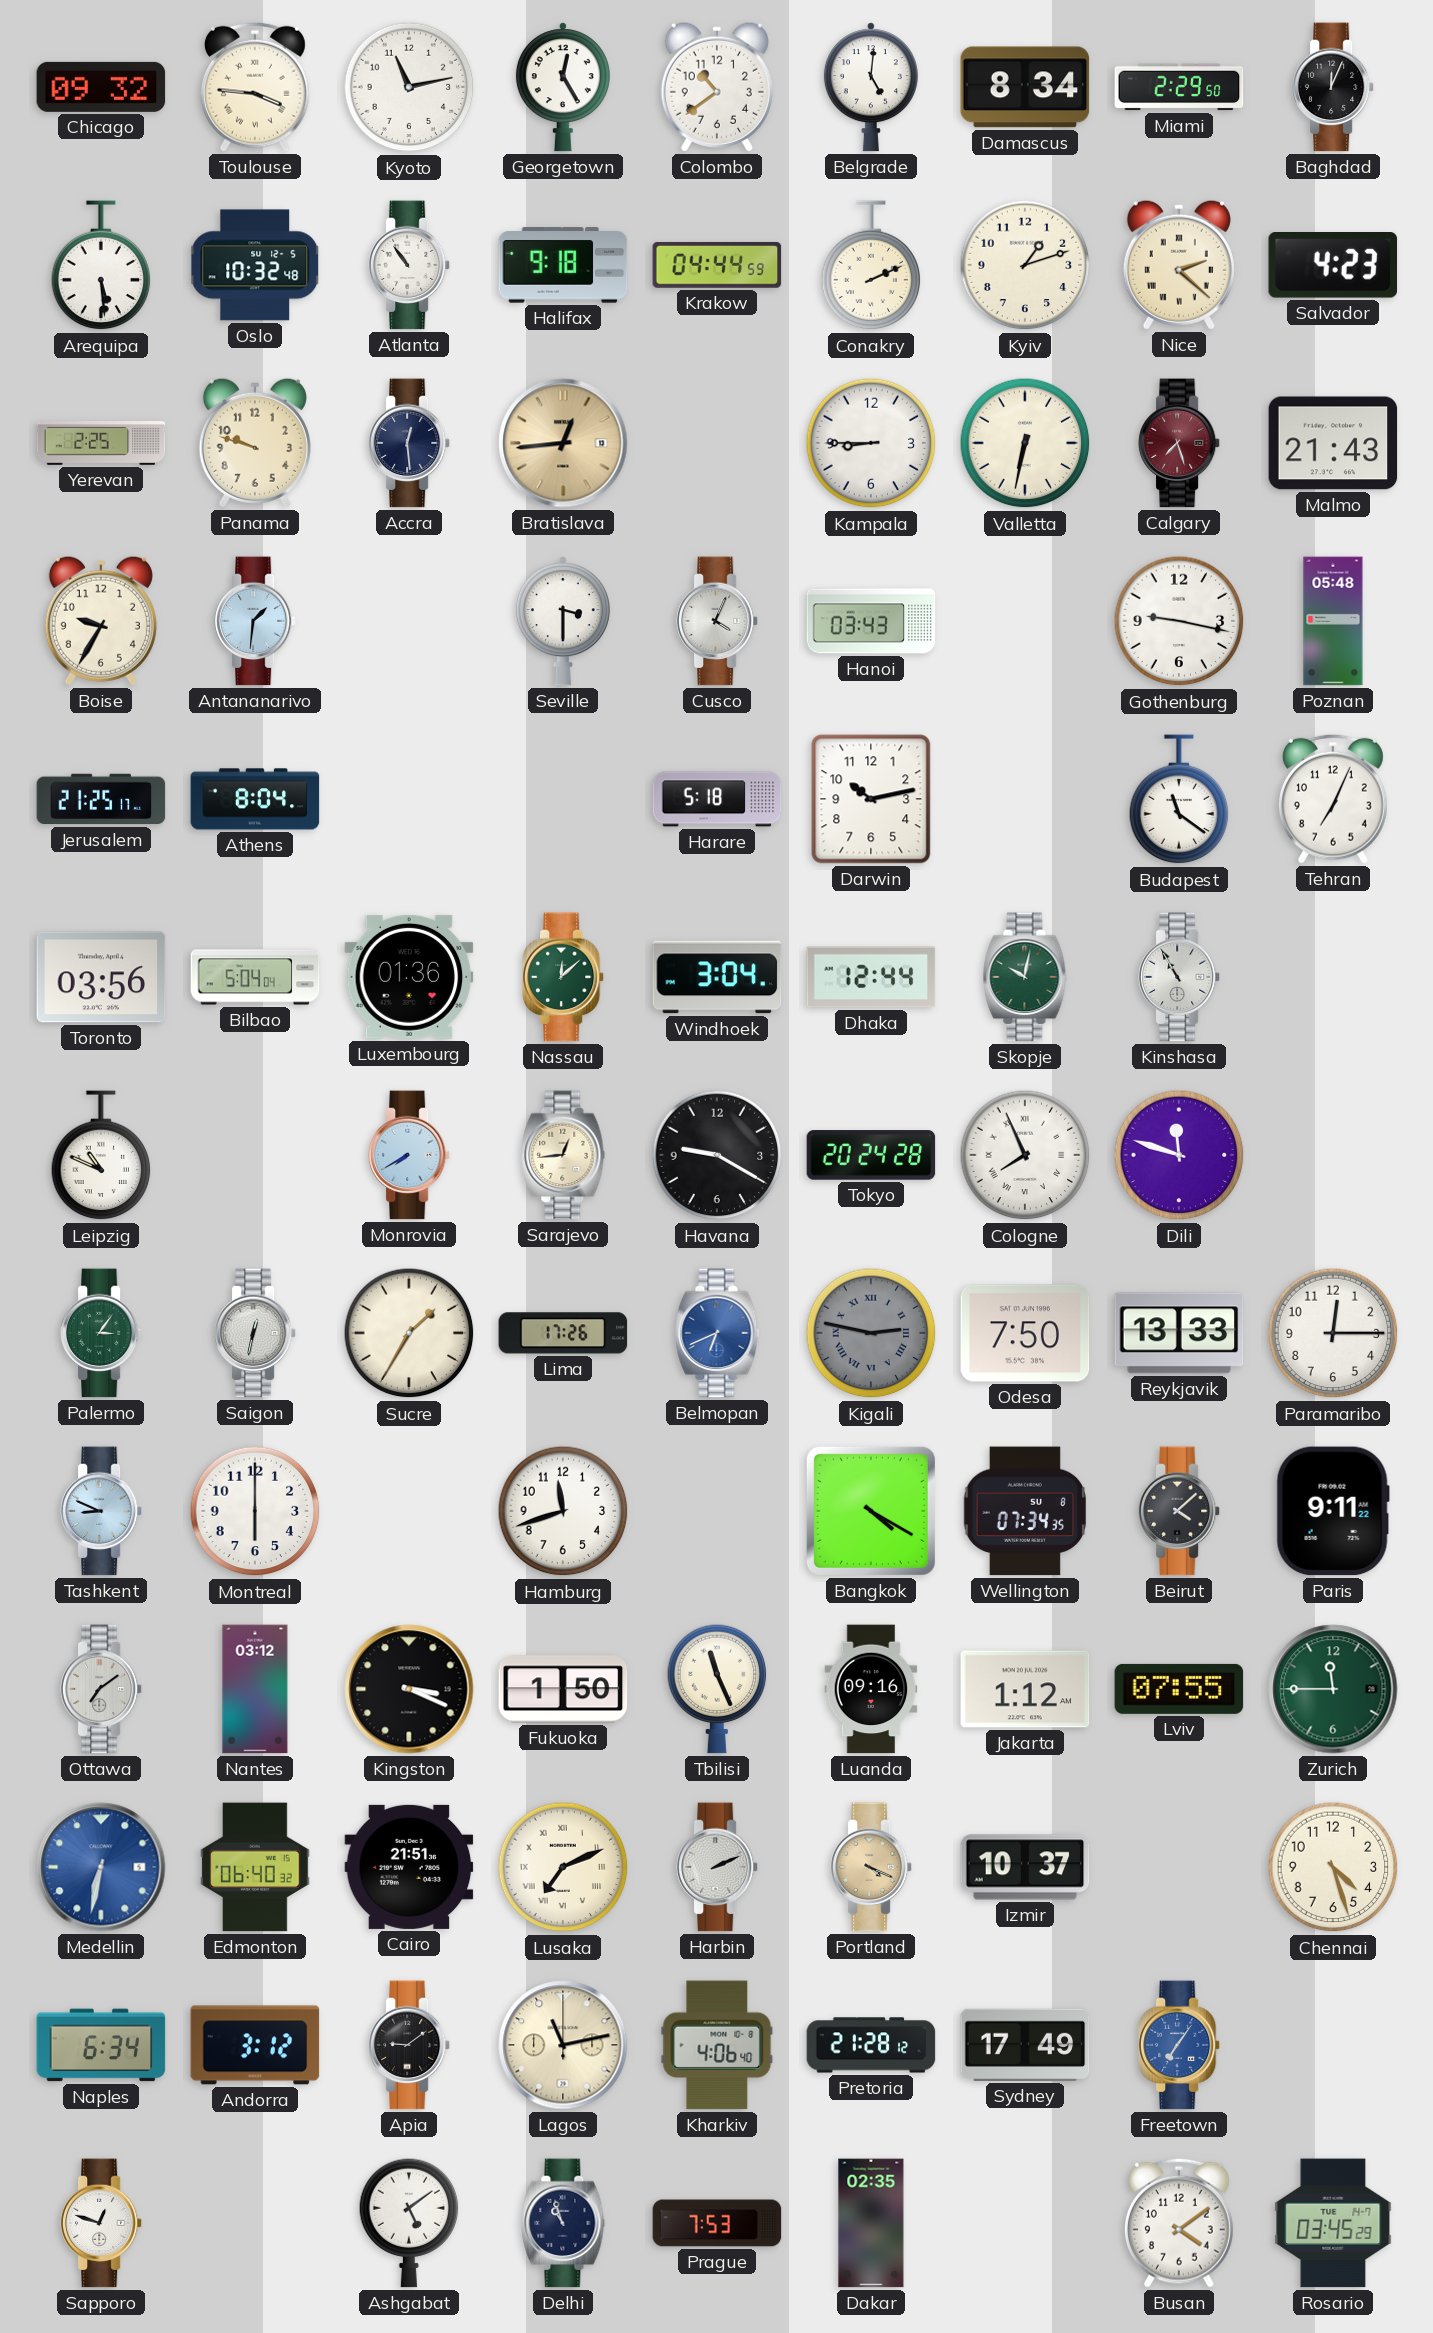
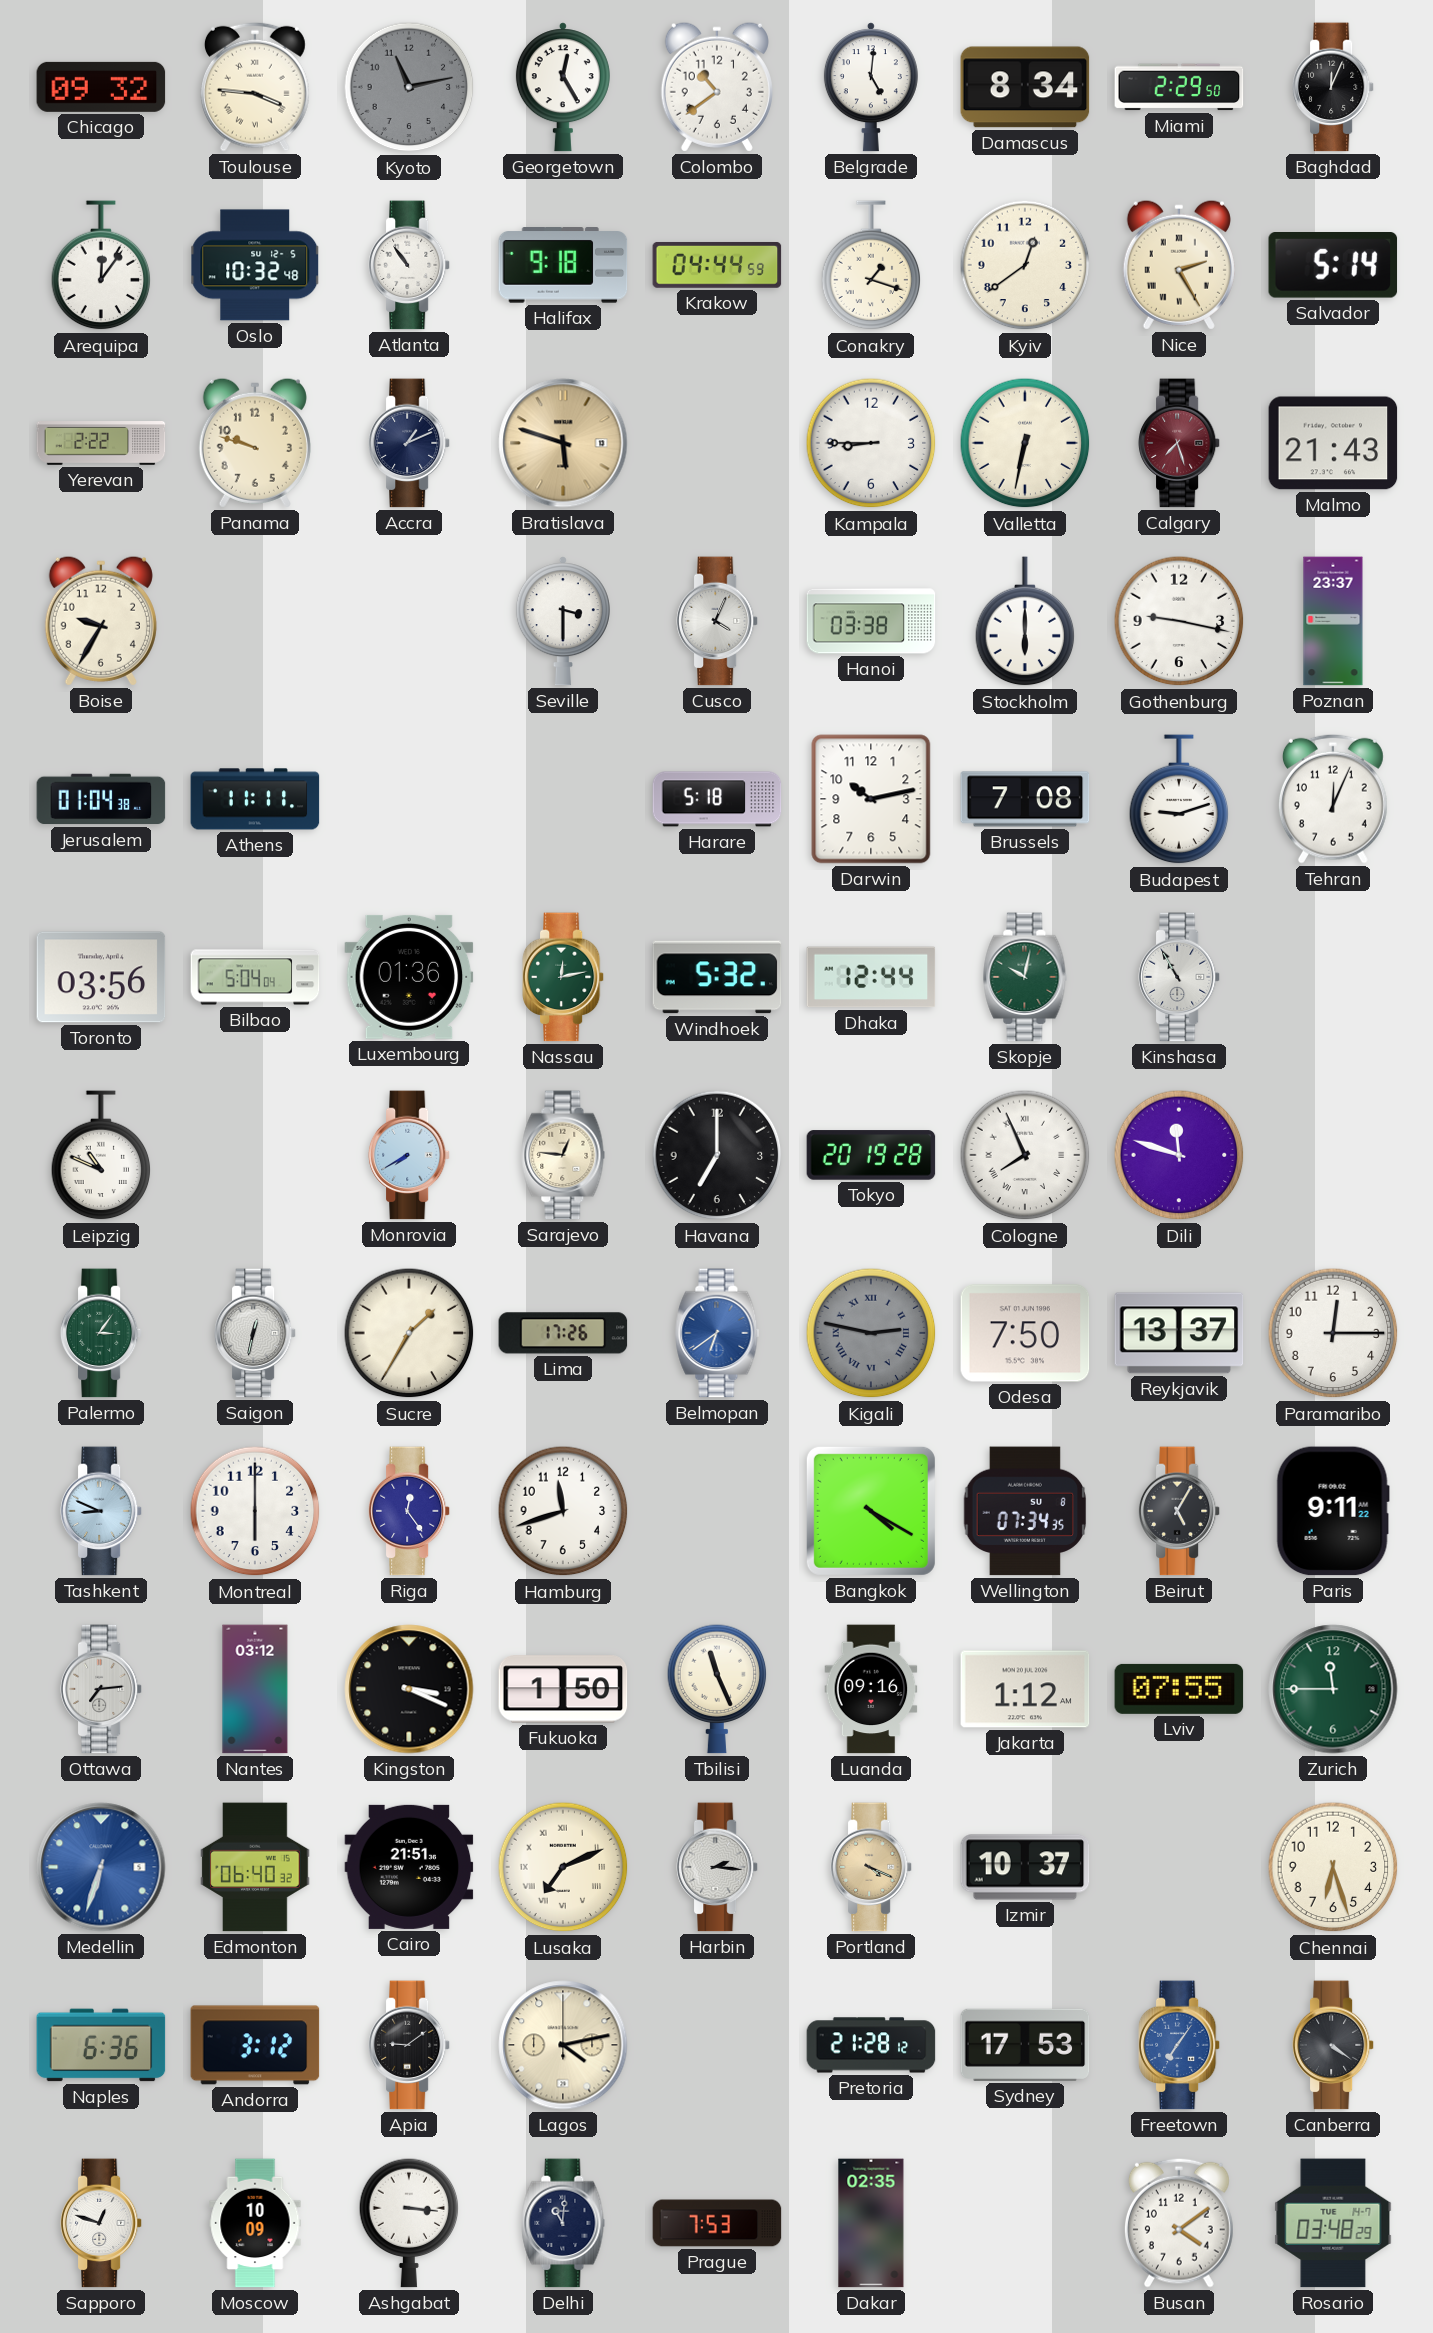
Kyoto dial: white -> grey
Arequipa: 5:29 -> 12:06
Conakry: 2:11 -> 1:18
Kyiv: 1:12 -> 12:39
Nice: 2:22 -> 2:25
Salvador: 4:23 -> 5:14
Yerevan: 2:25 -> 2:22
Accra: 12:29 -> 1:11
Bratislava: 12:44 -> 5:48
Antananarivo: 1:31 -> none
Hanoi: 03:43 -> 03:38
Stockholm: none -> 6:00
Poznan: 05:48 -> 23:37
Jerusalem: 21:25 -> 01:04
Athens: 8:04 -> 11:11
Brussels: none -> 7:08
Budapest: 11:21 -> 9:12
Tehran: 7:04 -> 12:04
Nassau: 12:08 -> 12:13
Windhoek: 3:04 -> 5:32
Sarajevo: 12:44 -> 12:46
Havana: 9:20 -> 7:00
Tokyo: 20:24 -> 20:19
Belmopan: 6:41 -> 6:39
Reykjavik: 13:33 -> 13:37
Riga: none -> 12:24
Beirut: 4:08 -> 5:05
Ottawa: 7:09 -> 7:14
Medellin: 6:32 -> 6:33
Harbin: 2:11 -> 2:16
Chennai: 4:27 -> 6:27
Naples: 6:34 -> 6:36
Lagos: 11:13 -> 4:13
Kharkiv: 4:06 -> none
Sydney: 17:49 -> 17:53
Canberra: none -> 4:21
Moscow: none -> 10:09
Ashgabat: 5:09 -> 3:16
Delhi: 10:57 -> 11:01
Rosario: 03:45 -> 03:48
